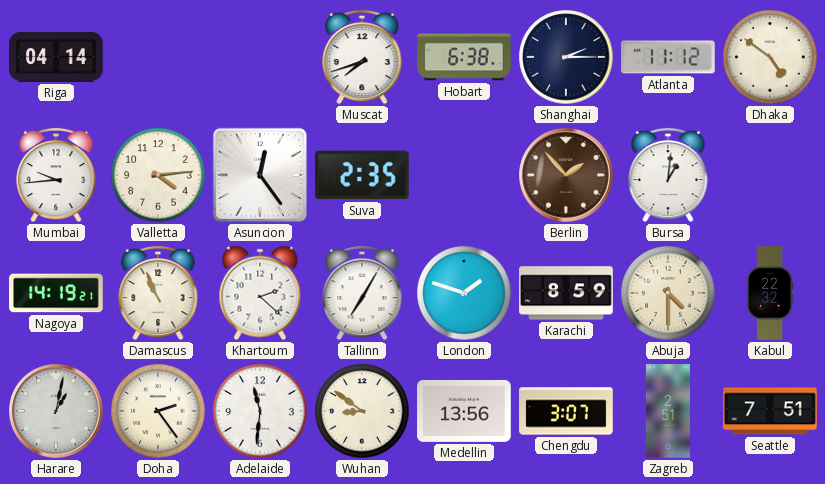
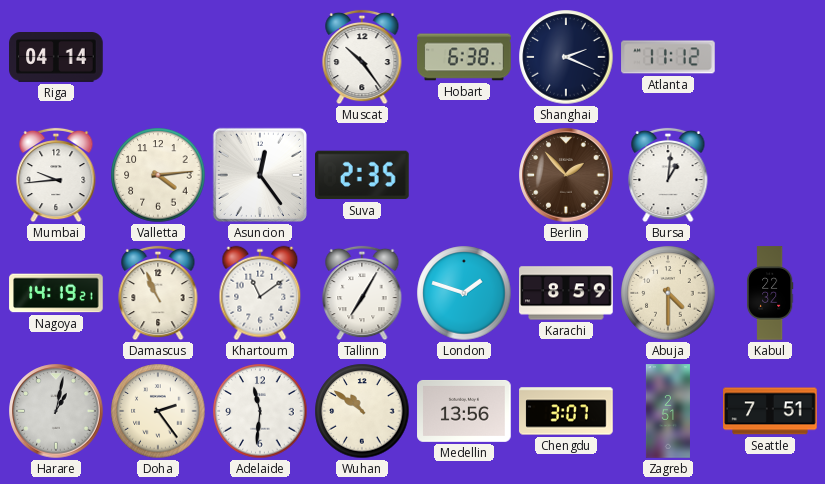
Muscat: 7:42 -> 10:24
Shanghai: 2:15 -> 2:19
Dhaka: 4:51 -> none
Khartoum: 2:22 -> 11:09
Wuhan: 8:51 -> 10:51
